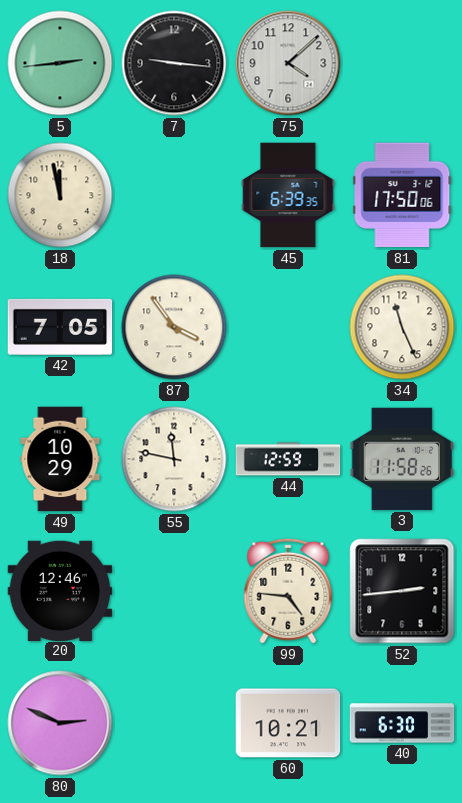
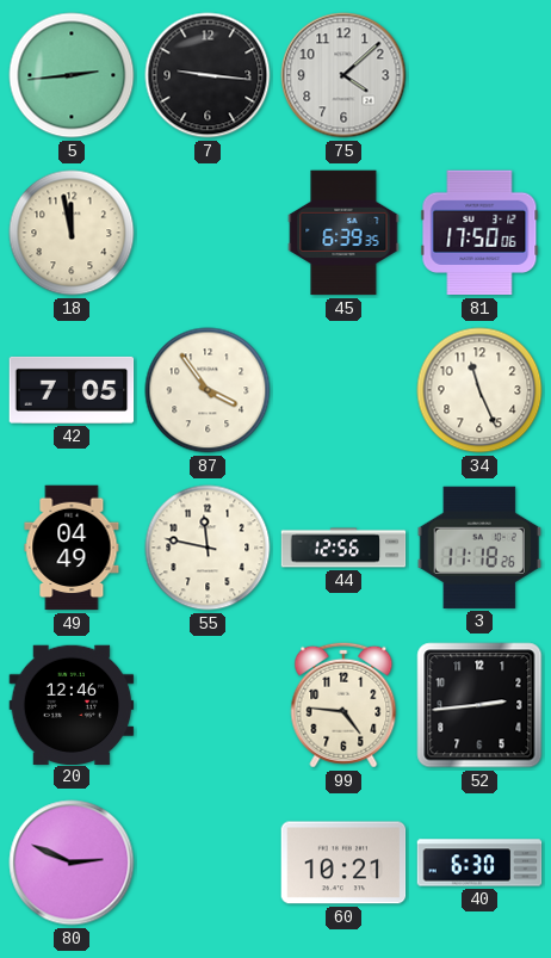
49: 10:29 -> 04:49
44: 12:59 -> 12:56
3: 11:58 -> 11:18
